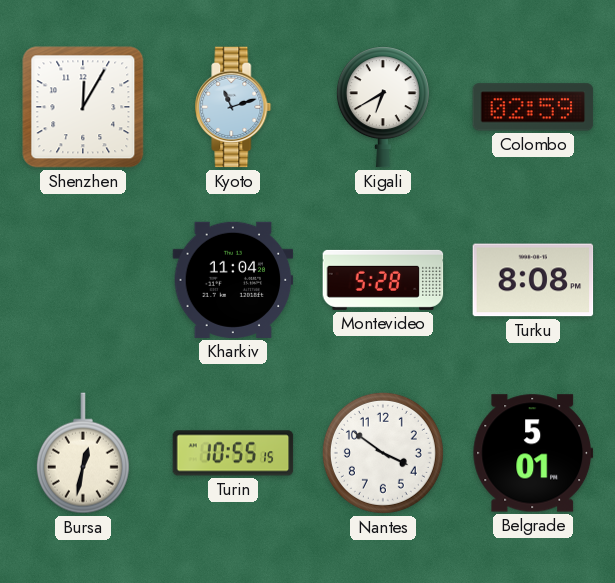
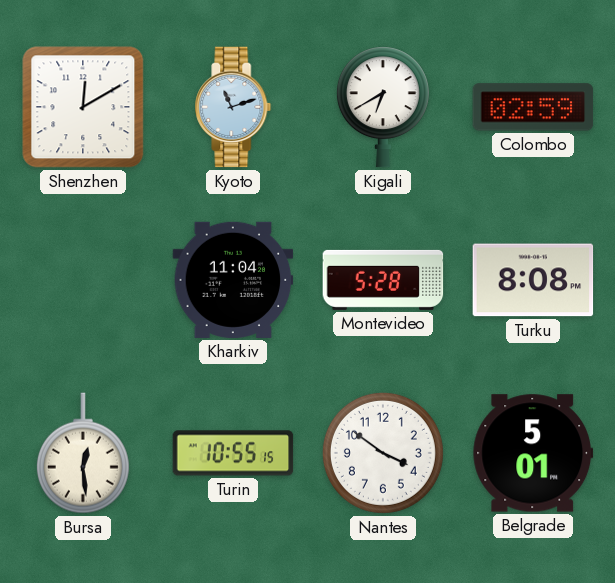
Shenzhen: 12:05 -> 12:10
Bursa: 12:32 -> 12:29
